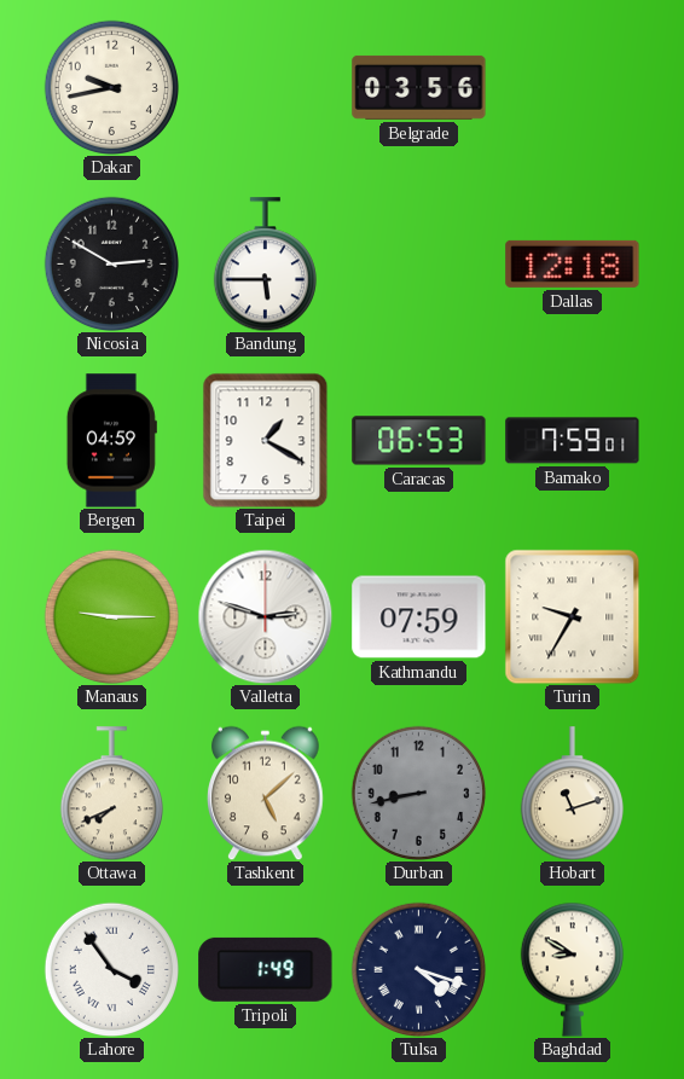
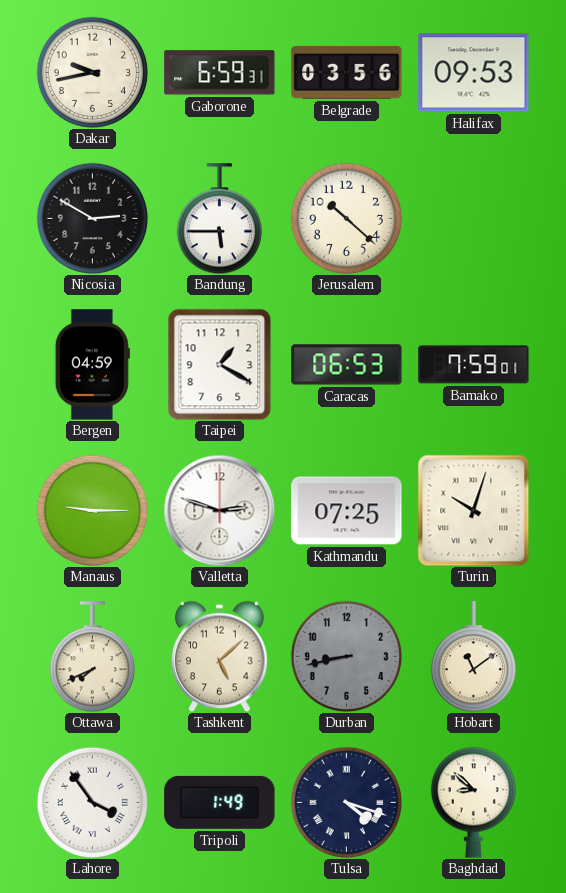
Gaborone: none -> 6:59
Halifax: none -> 09:53
Jerusalem: none -> 10:22
Dallas: 12:18 -> none
Kathmandu: 07:59 -> 07:25
Turin: 9:35 -> 10:03
Hobart: 11:12 -> 11:09
Baghdad: 8:50 -> 8:52
